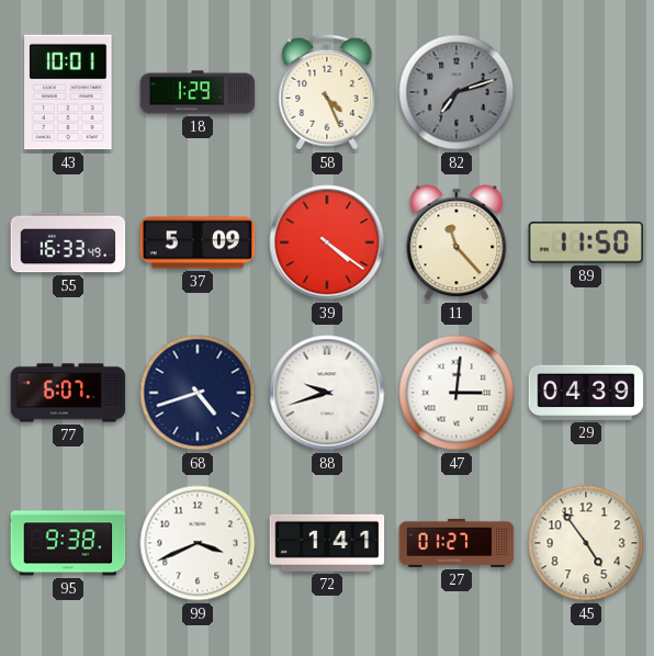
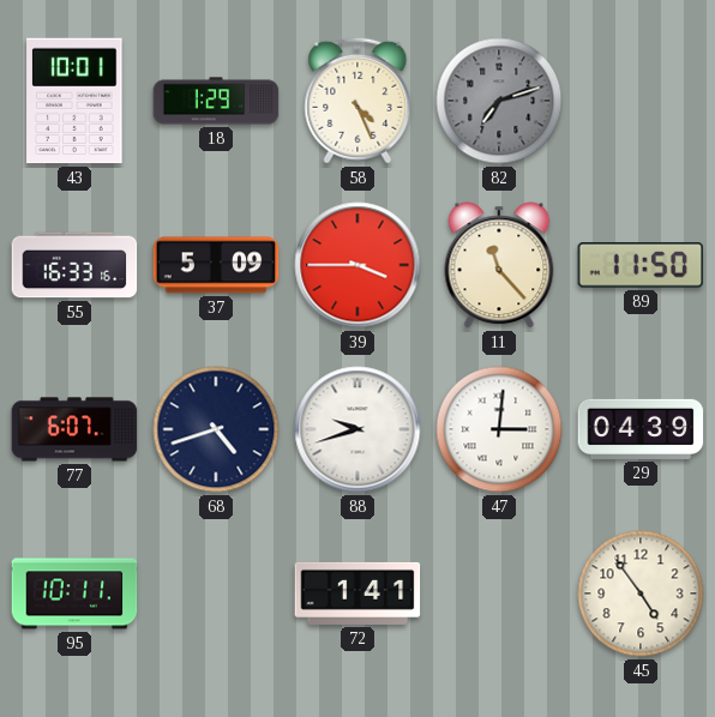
55: 16:33:49 -> 16:33:16
39: 4:21 -> 3:45
95: 9:38 -> 10:11
99: 3:41 -> none
27: 01:27 -> none
